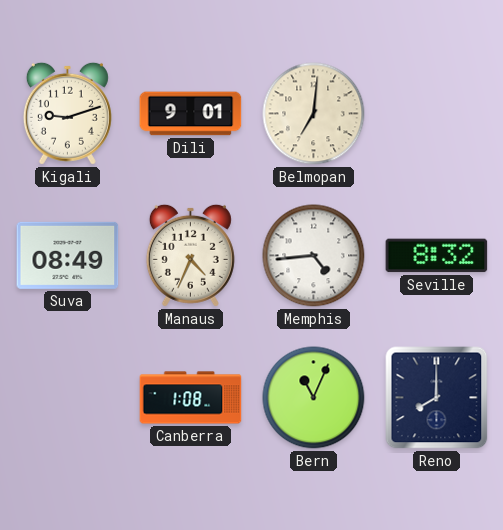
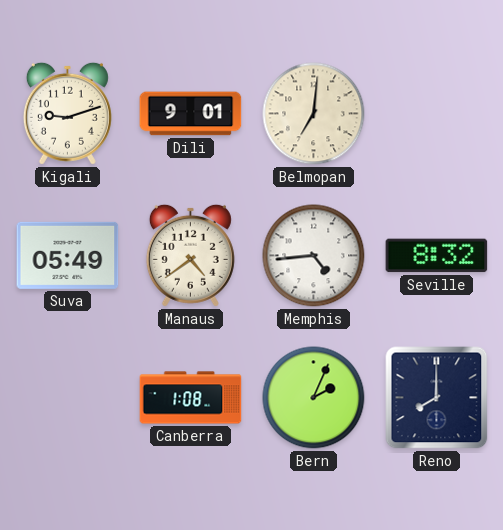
Suva: 08:49 -> 05:49
Manaus: 4:34 -> 4:39
Bern: 11:04 -> 2:04
